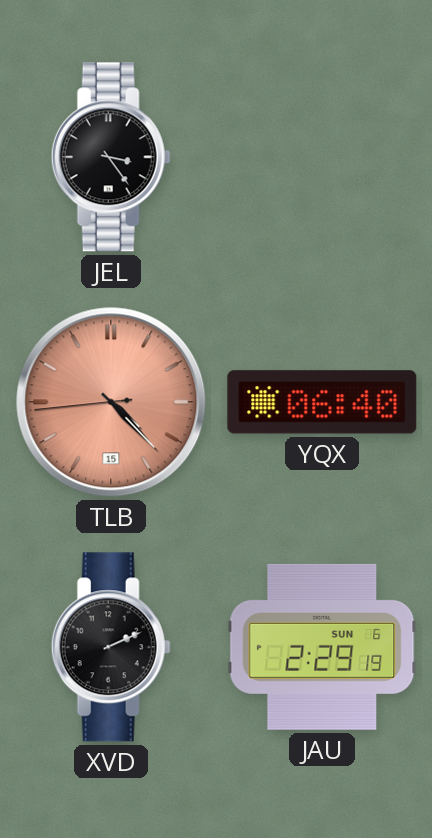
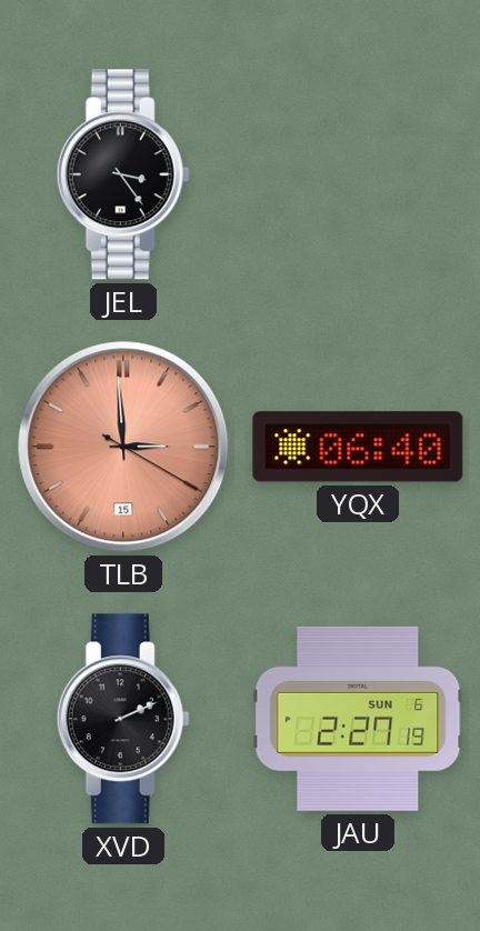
TLB: 4:22 -> 2:59
JAU: 2:29 -> 2:27
